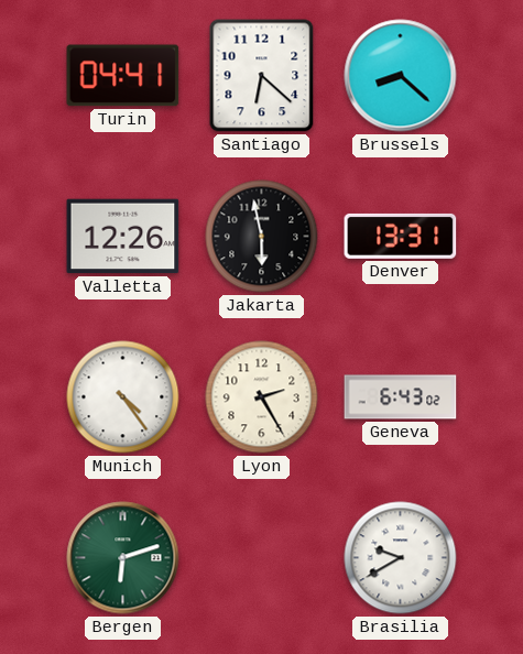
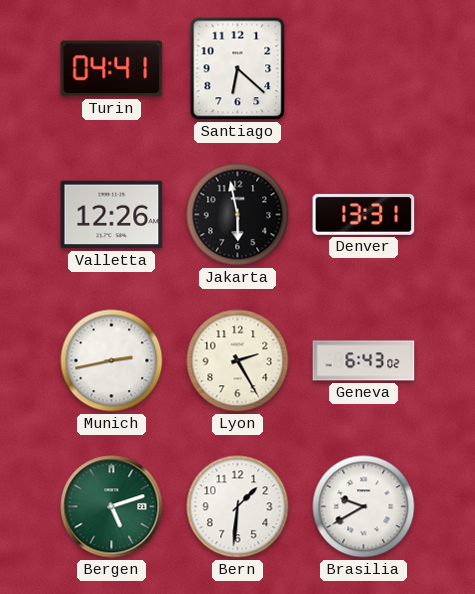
Brussels: 8:22 -> none
Munich: 4:24 -> 2:43
Bergen: 6:12 -> 5:12
Bern: none -> 1:31
